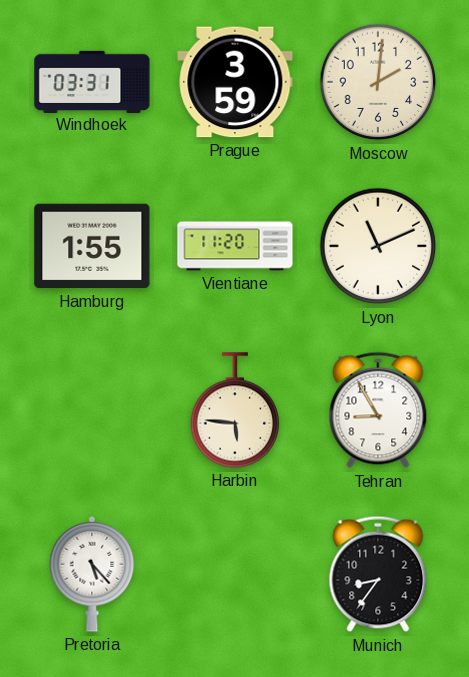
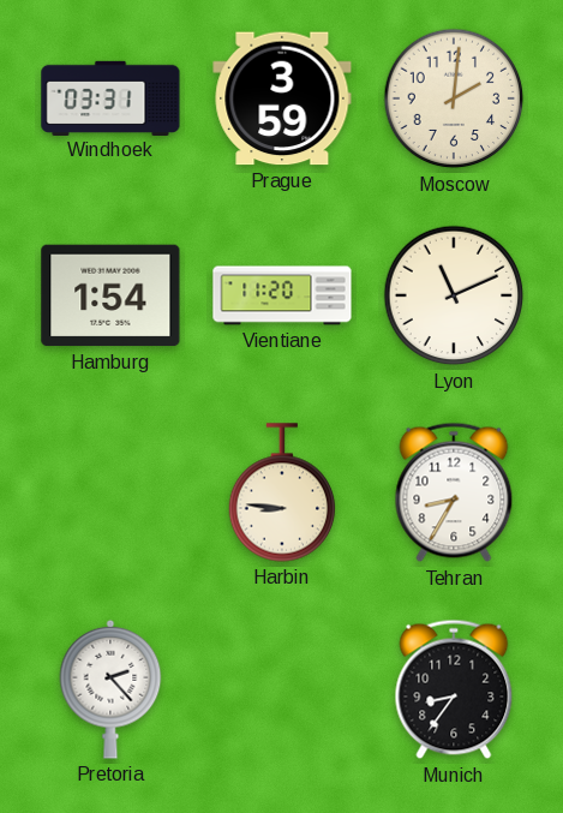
Hamburg: 1:55 -> 1:54
Harbin: 5:46 -> 8:46
Tehran: 8:55 -> 8:35
Pretoria: 5:23 -> 2:23
